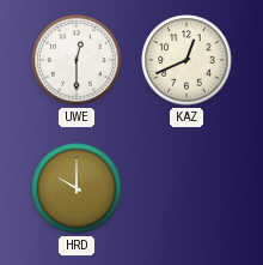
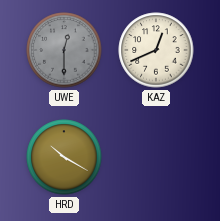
UWE dial: white -> grey
HRD: 10:00 -> 10:20
